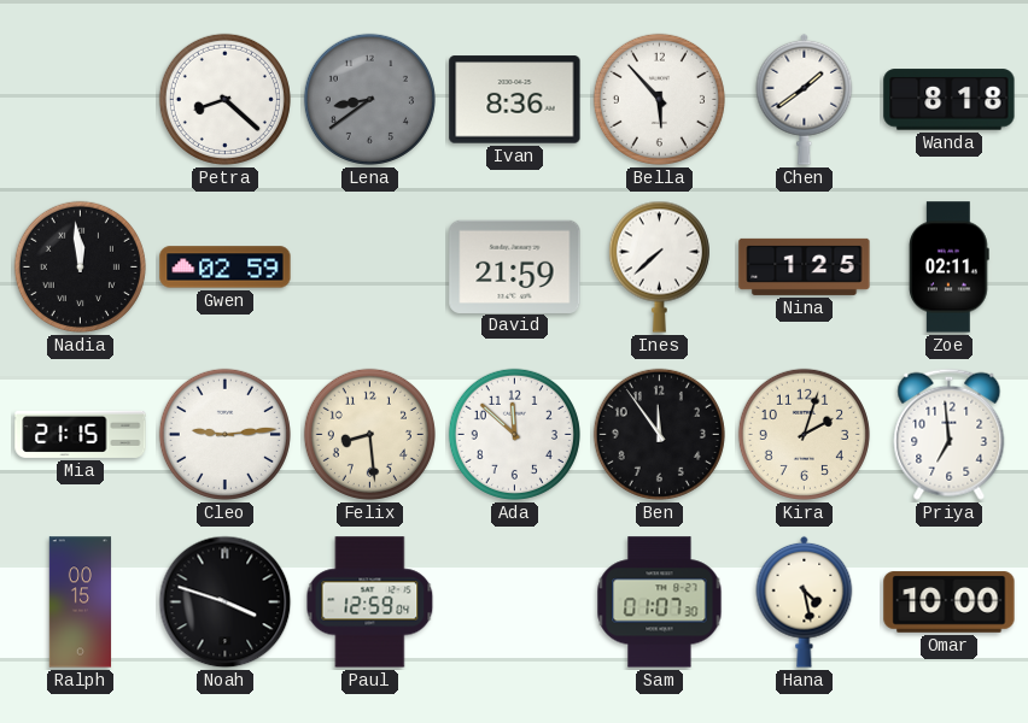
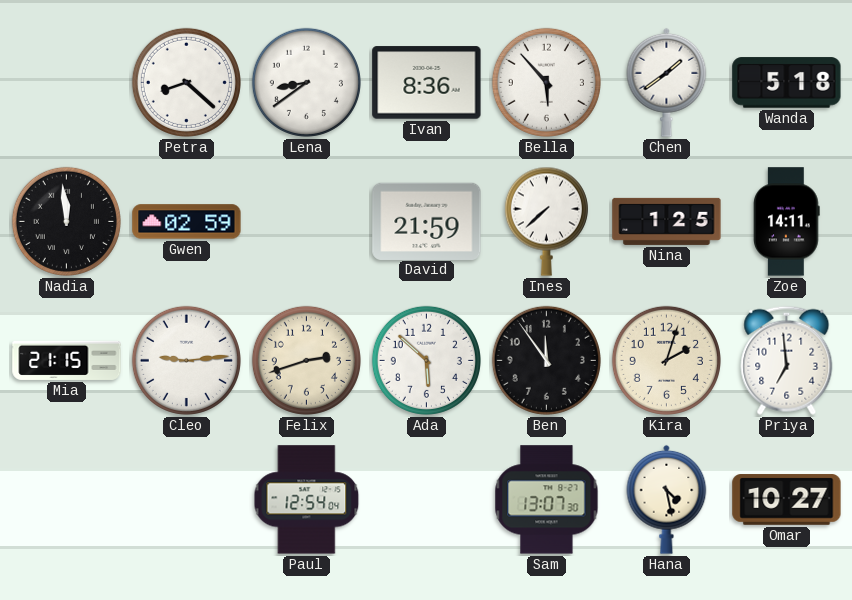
Lena dial: grey -> white
Wanda: 8:18 -> 5:18
Zoe: 02:11 -> 14:11
Felix: 8:29 -> 2:42
Ada: 11:52 -> 5:52
Ralph: 00:15 -> none
Noah: 3:48 -> none
Paul: 12:59 -> 12:54
Sam: 01:07 -> 13:07
Omar: 10:00 -> 10:27
